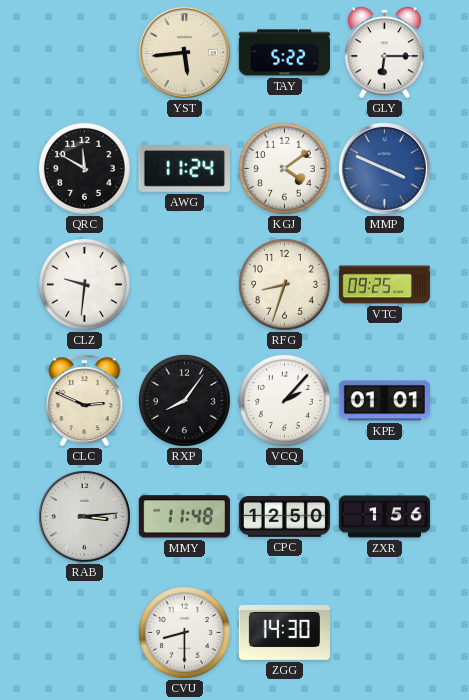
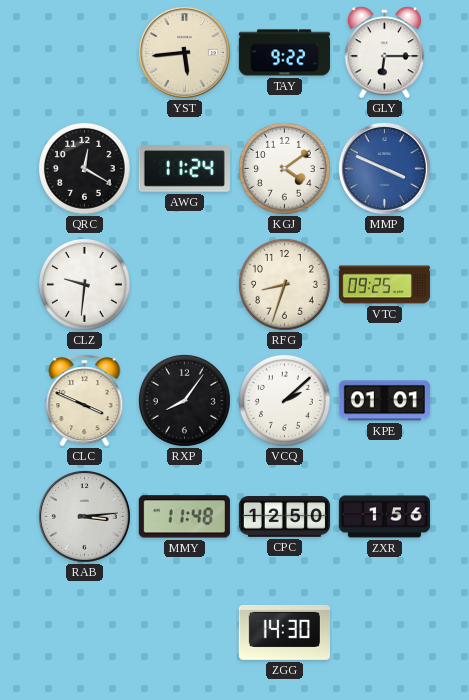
TAY: 5:22 -> 9:22
QRC: 11:50 -> 12:20
CLC: 2:49 -> 3:49
VCQ: 2:07 -> 2:08
CVU: 8:30 -> none
